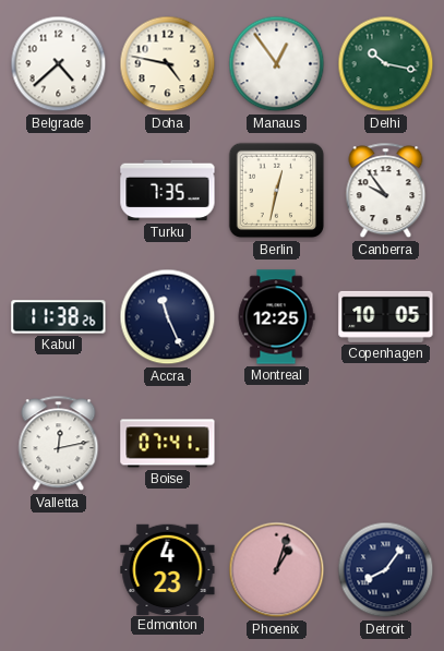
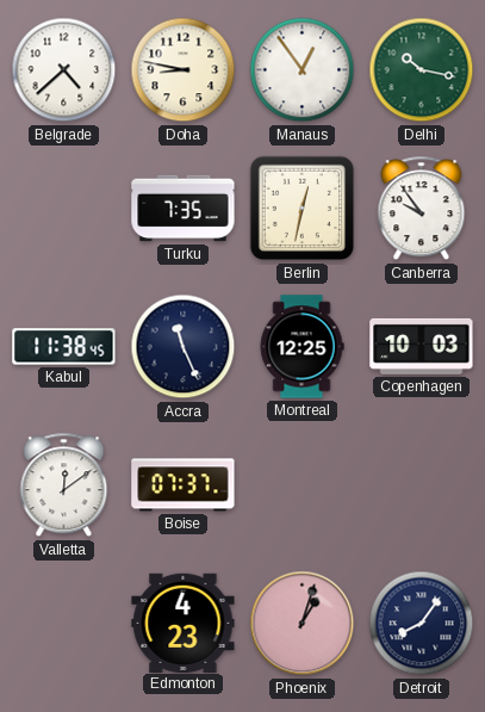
Doha: 4:47 -> 8:47
Kabul: 11:38:26 -> 11:38:45
Copenhagen: 10:05 -> 10:03
Valletta: 12:13 -> 12:09
Boise: 07:41 -> 07:37
